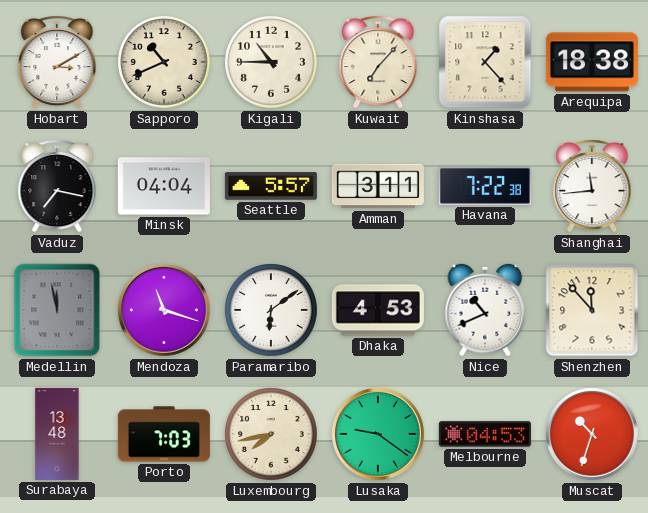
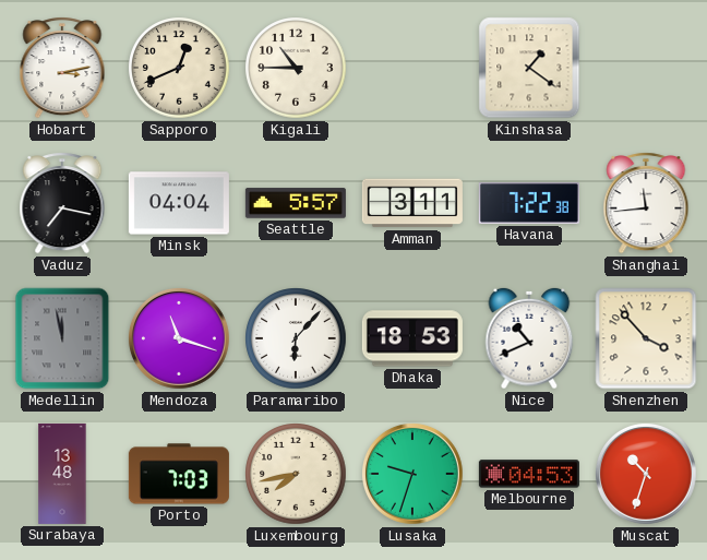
Hobart: 3:10 -> 3:13
Sapporo: 10:41 -> 12:41
Kuwait: 7:07 -> none
Kinshasa: 1:23 -> 1:21
Arequipa: 18:38 -> none
Paramaribo: 6:09 -> 6:07
Dhaka: 4:53 -> 18:53
Shenzhen: 11:53 -> 3:53
Lusaka: 9:21 -> 9:33
